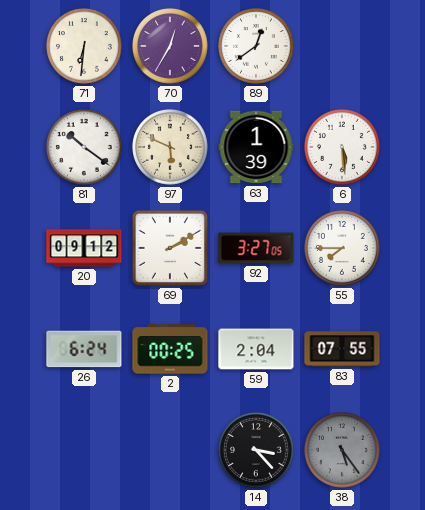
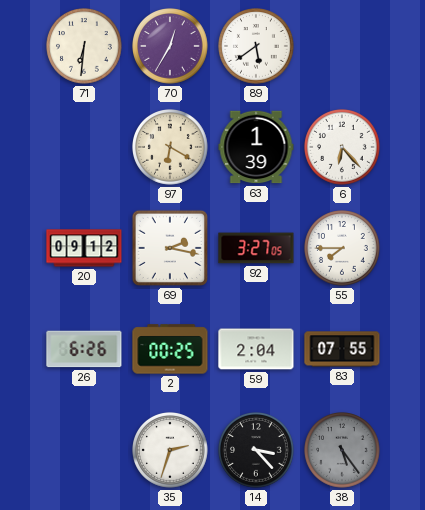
89: 12:39 -> 5:39
81: 10:21 -> none
97: 5:49 -> 6:20
6: 5:29 -> 6:23
69: 2:10 -> 2:17
26: 6:24 -> 6:26
35: none -> 2:33
